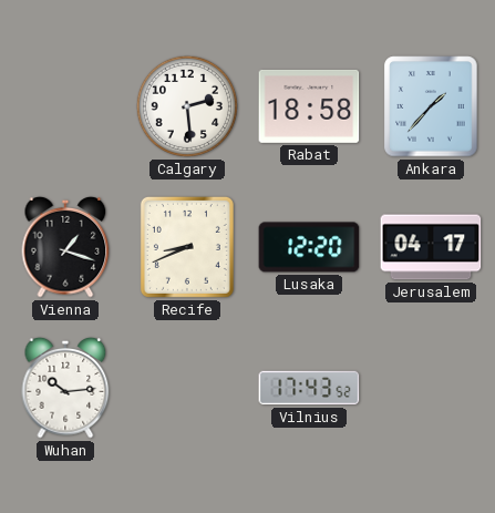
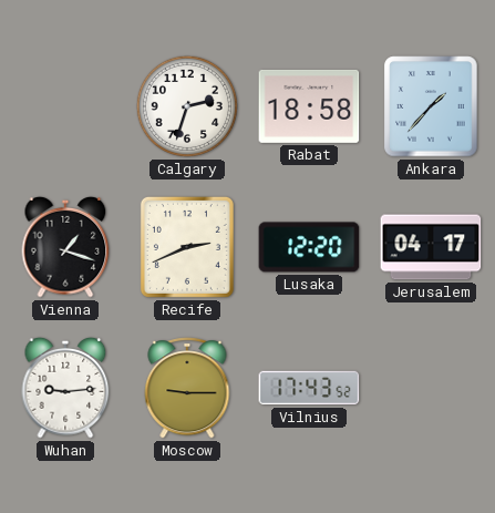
Calgary: 2:29 -> 2:33
Recife: 8:41 -> 2:41
Wuhan: 10:14 -> 9:14
Moscow: none -> 9:15
